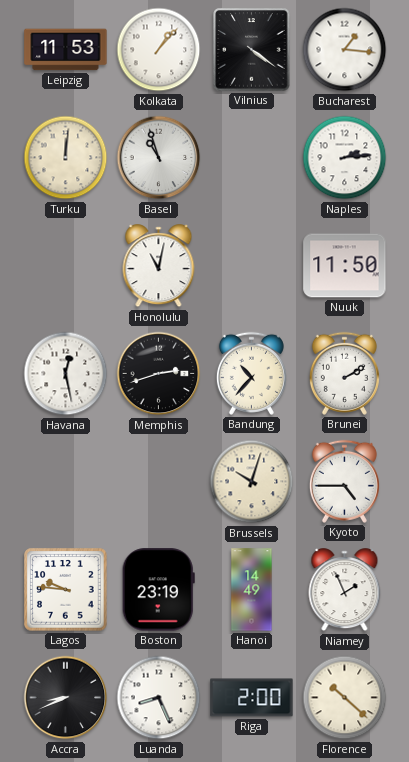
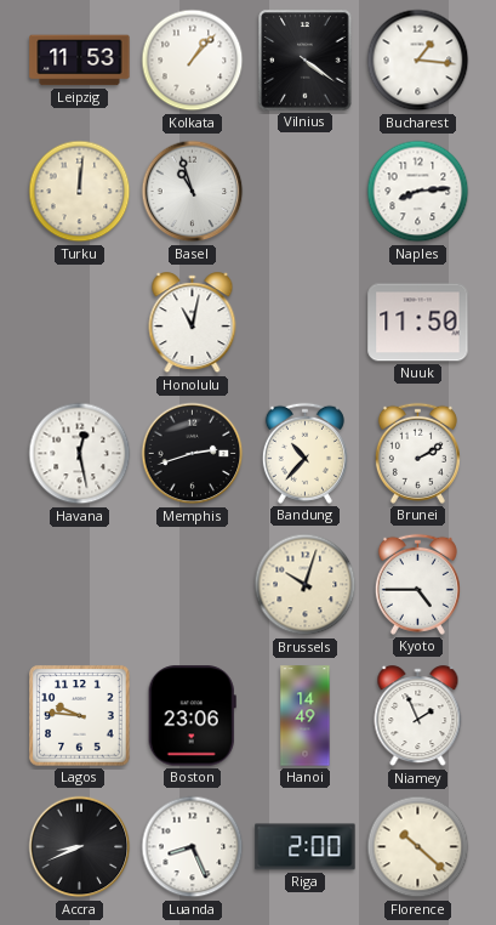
Naples: 2:14 -> 8:14
Boston: 23:19 -> 23:06
